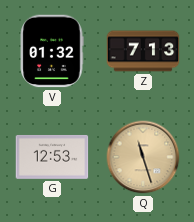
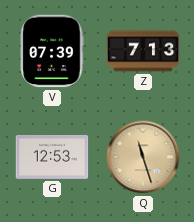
V: 01:32 -> 07:39
